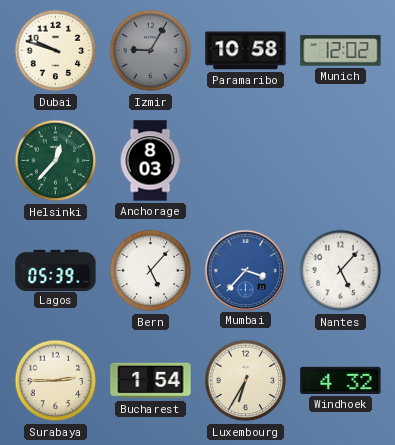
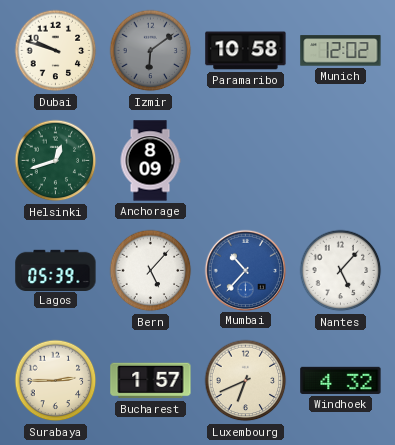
Izmir: 9:05 -> 6:09
Helsinki: 12:37 -> 12:42
Anchorage: 8:03 -> 8:09
Mumbai: 3:37 -> 10:37
Bucharest: 1:54 -> 1:57
Luxembourg: 6:35 -> 6:41
